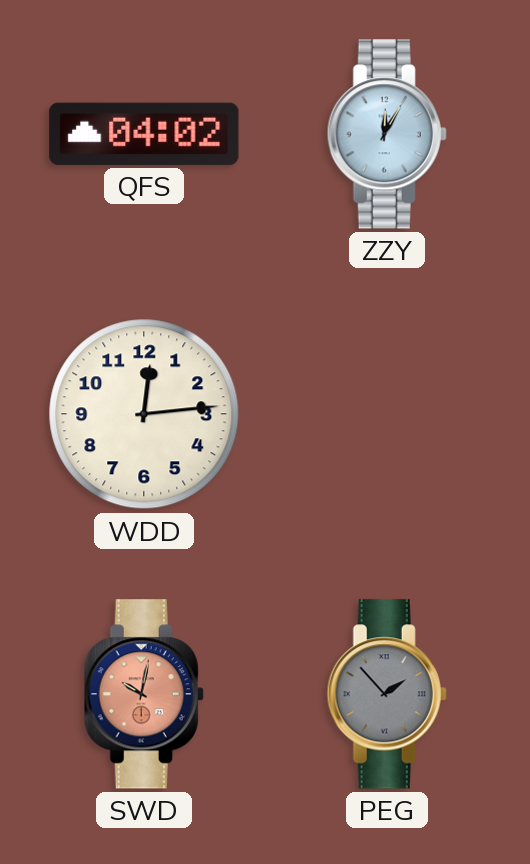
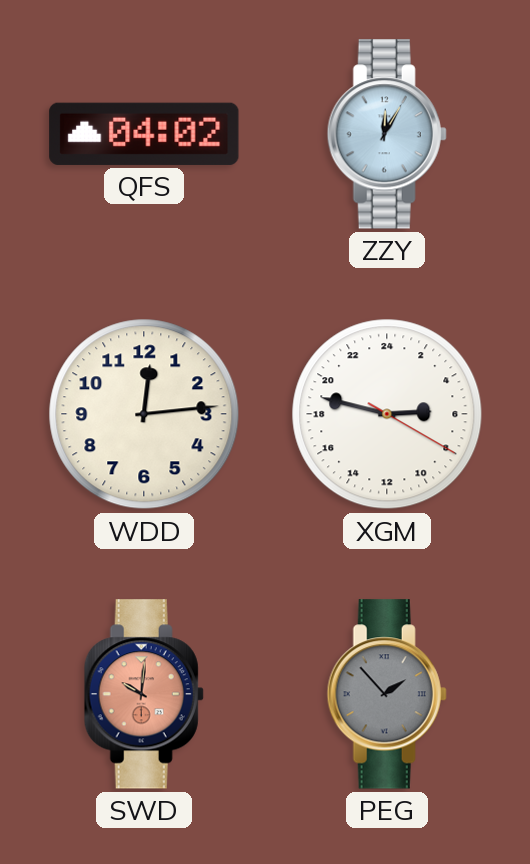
XGM: none -> 5:47
SWD: 10:02 -> 10:01
